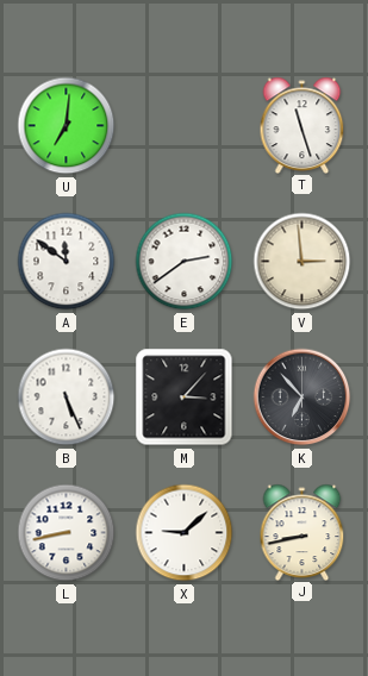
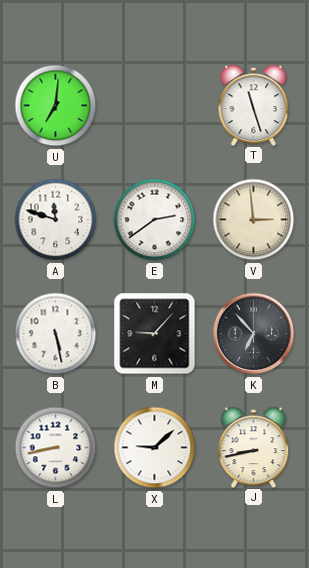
A: 11:51 -> 11:48
B: 5:26 -> 5:28
M: 3:07 -> 9:07
